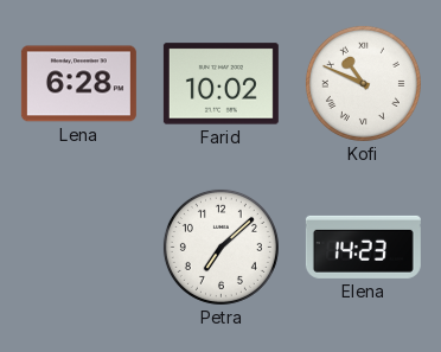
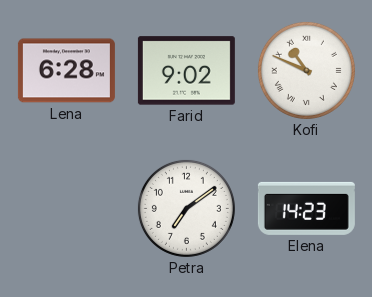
Farid: 10:02 -> 9:02
Petra: 7:08 -> 7:09
